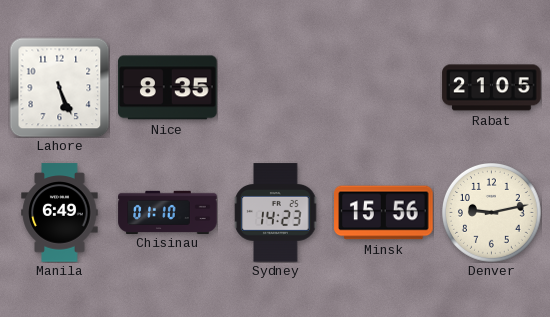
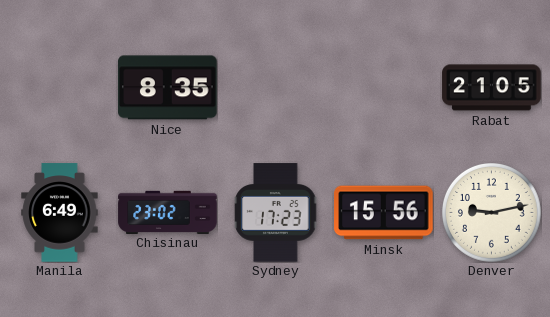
Lahore: 5:26 -> none
Chisinau: 01:10 -> 23:02
Sydney: 14:23 -> 17:23
